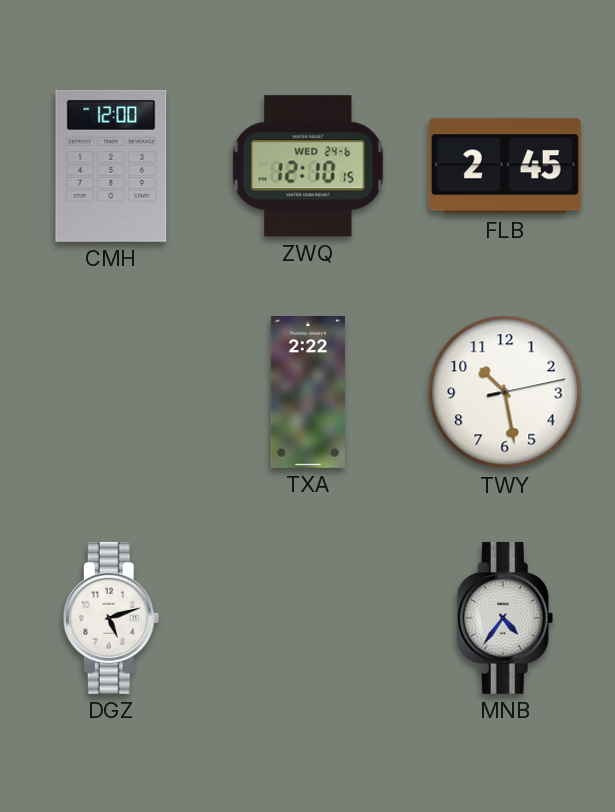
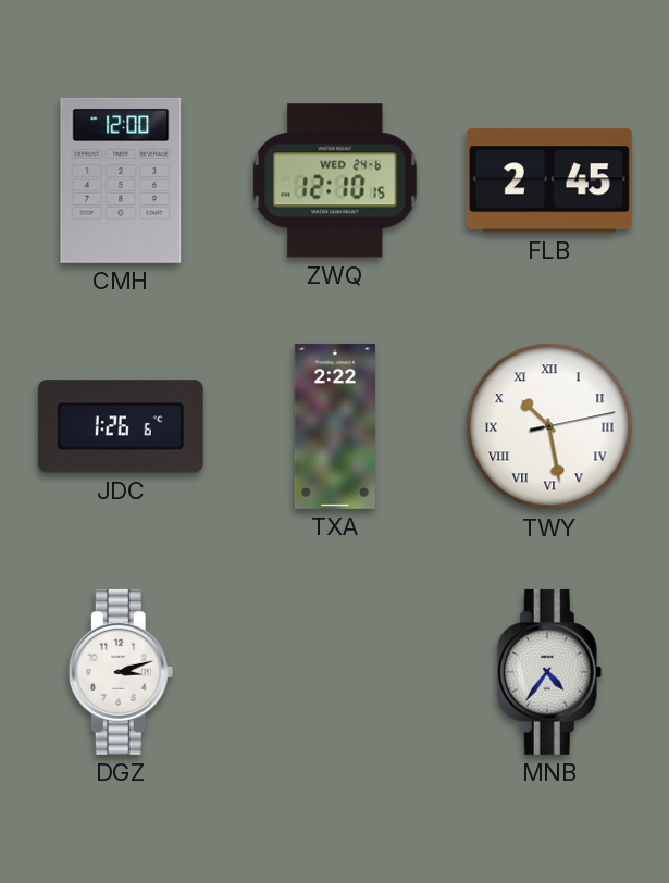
JDC: none -> 1:26
TWY numerals: Arabic -> Roman
DGZ: 5:12 -> 3:12
